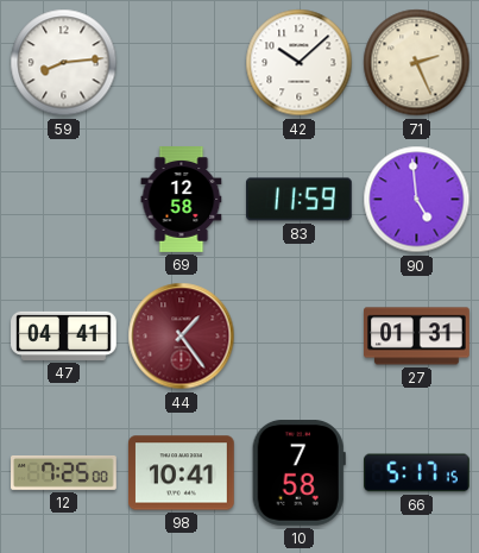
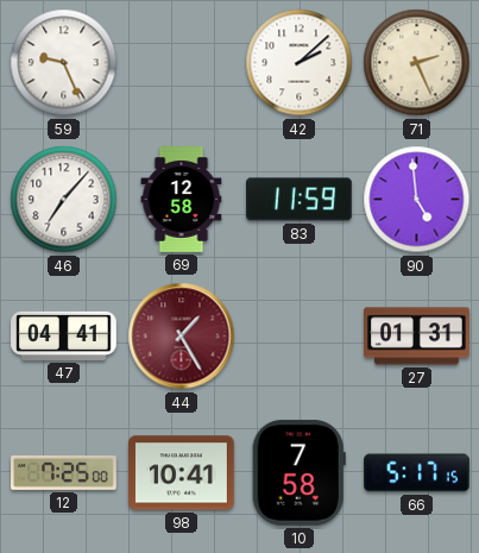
59: 8:14 -> 9:26
42: 10:08 -> 2:08
46: none -> 7:07
44: 1:24 -> 1:25
